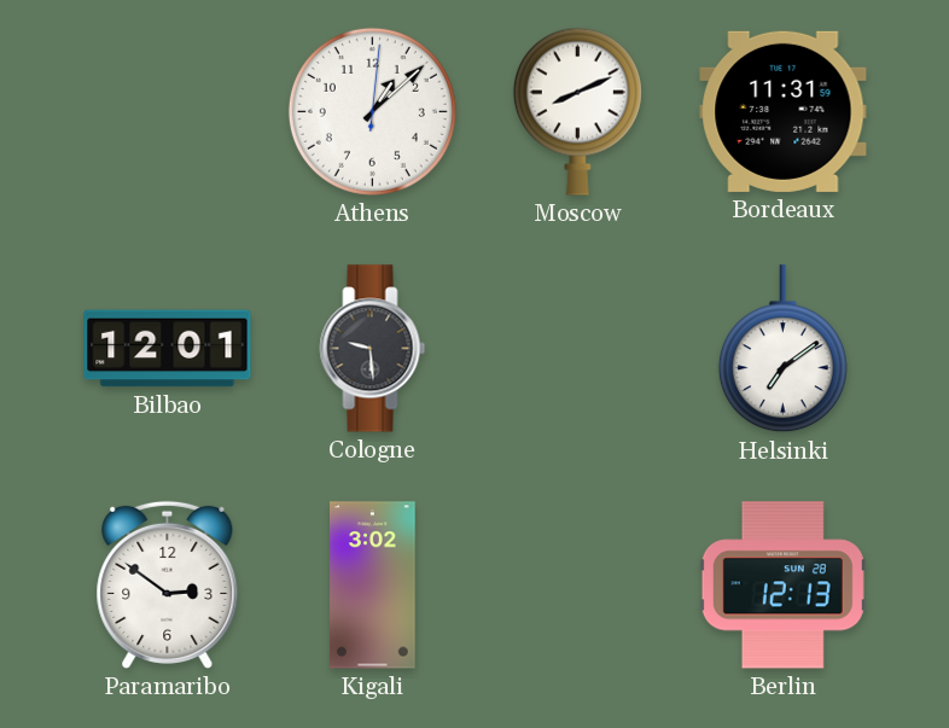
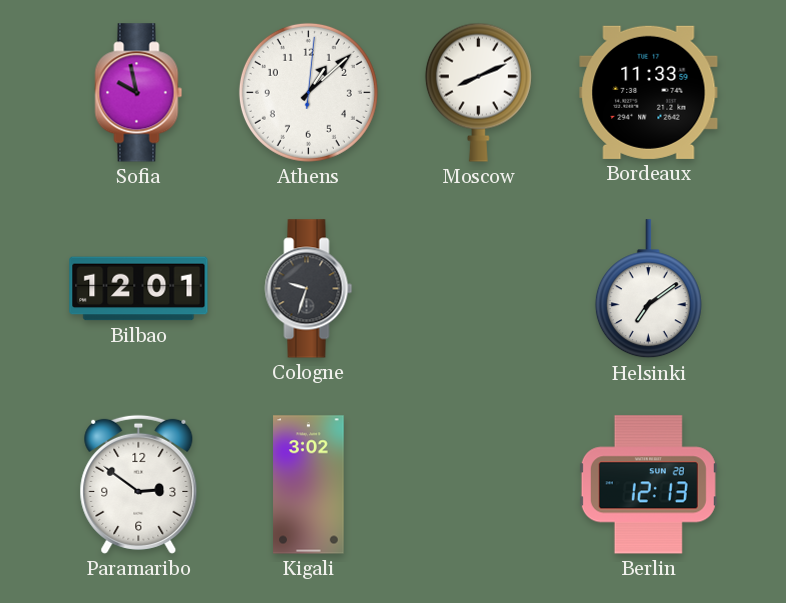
Sofia: none -> 9:58
Bordeaux: 11:31 -> 11:33
Cologne: 9:29 -> 9:33
